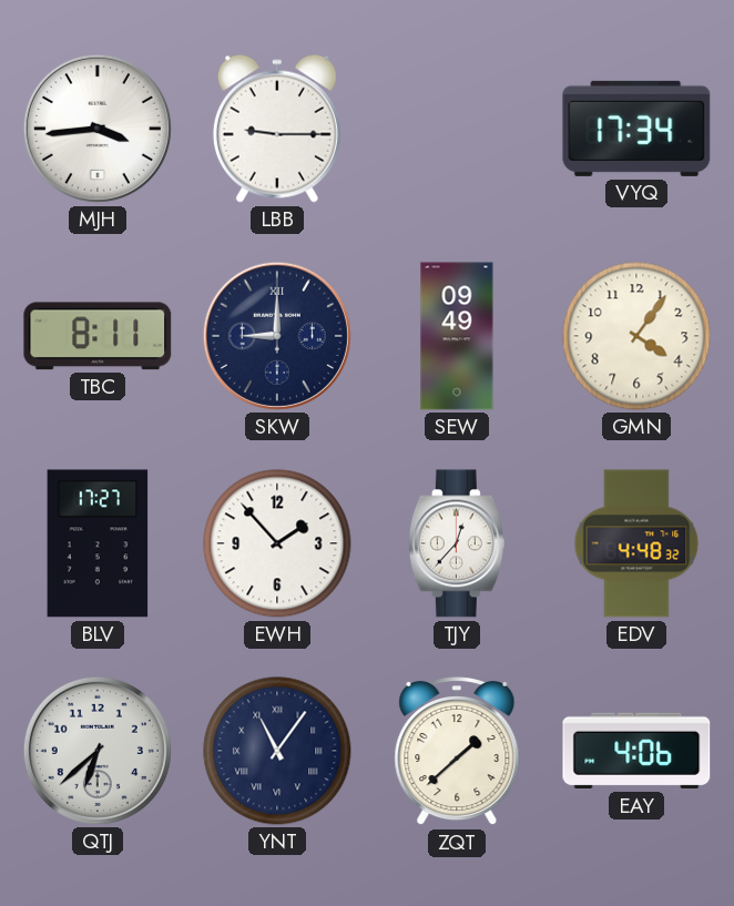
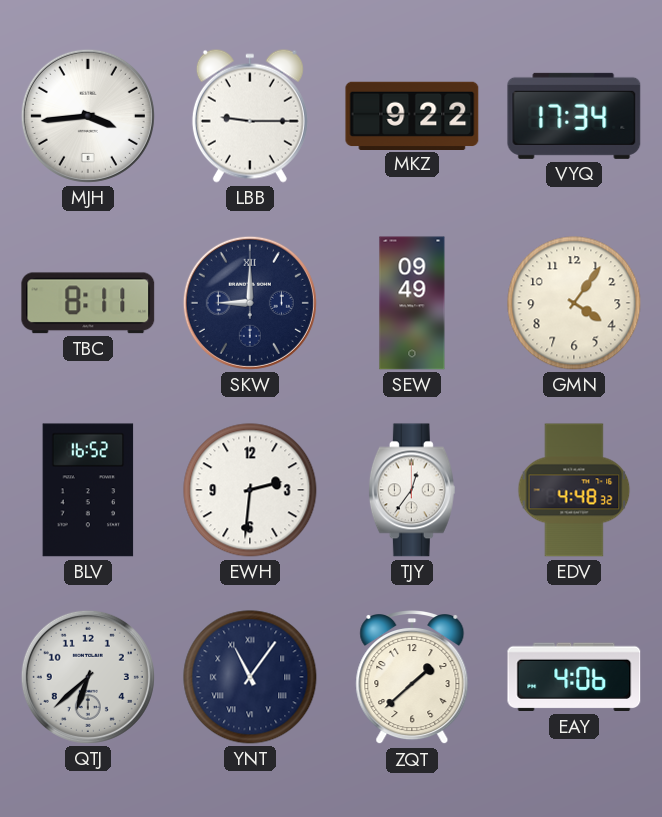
MKZ: none -> 9:22
BLV: 17:27 -> 16:52
EWH: 1:53 -> 2:31
TJY: 12:37 -> 12:36
